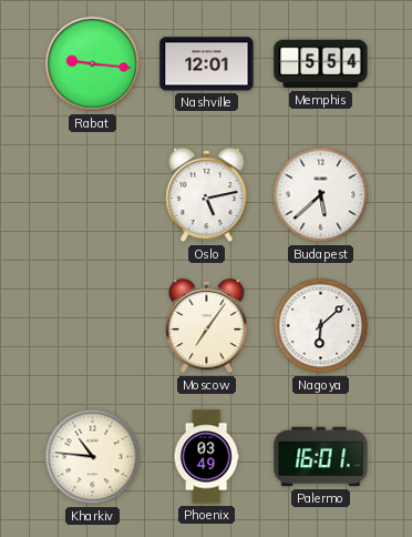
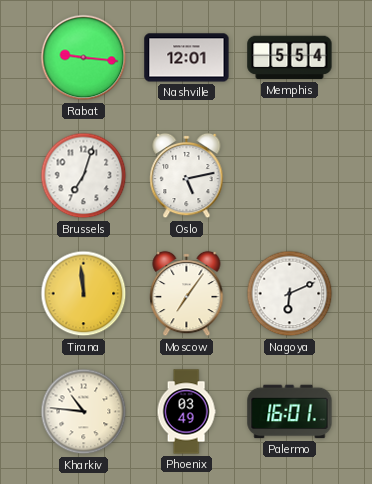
Brussels: none -> 7:03
Budapest: 5:38 -> none
Tirana: none -> 11:59
Nagoya: 6:08 -> 6:11
